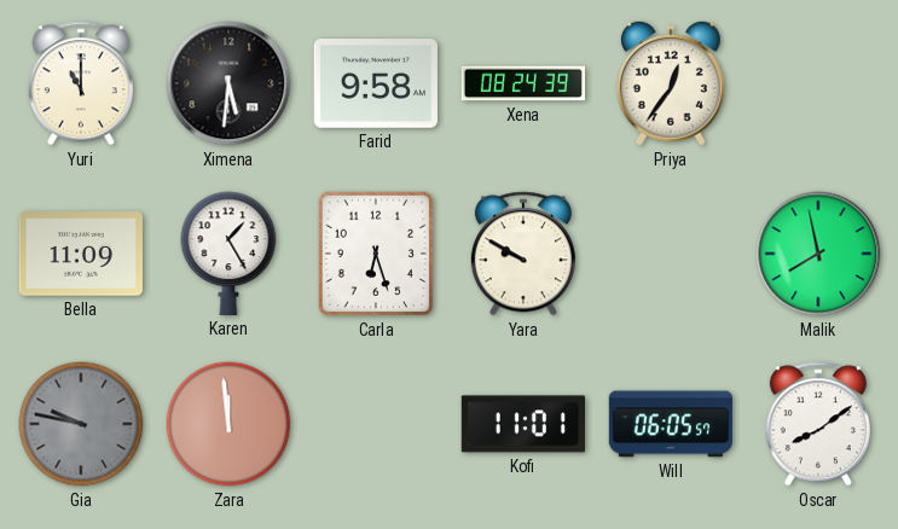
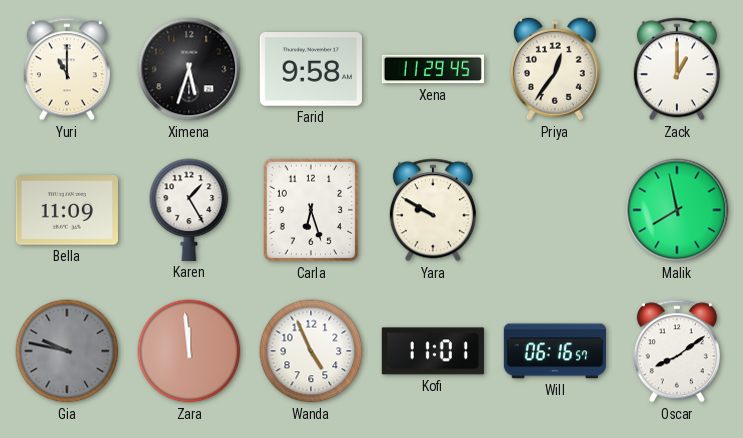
Ximena: 5:31 -> 5:33
Xena: 08:24 -> 11:29
Zack: none -> 1:00
Wanda: none -> 4:56
Will: 06:05 -> 06:16
